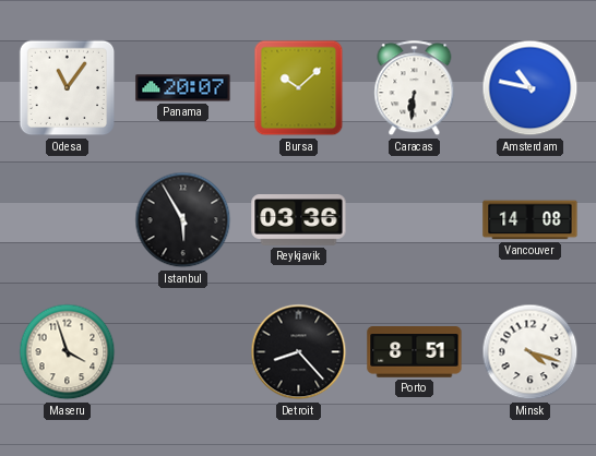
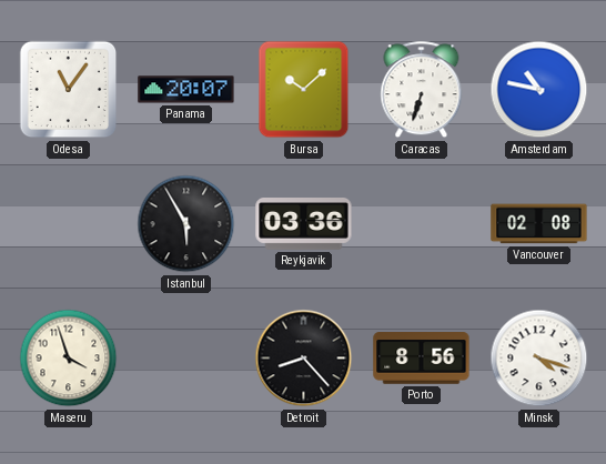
Caracas: 6:31 -> 6:33
Vancouver: 14:08 -> 02:08
Porto: 8:51 -> 8:56
